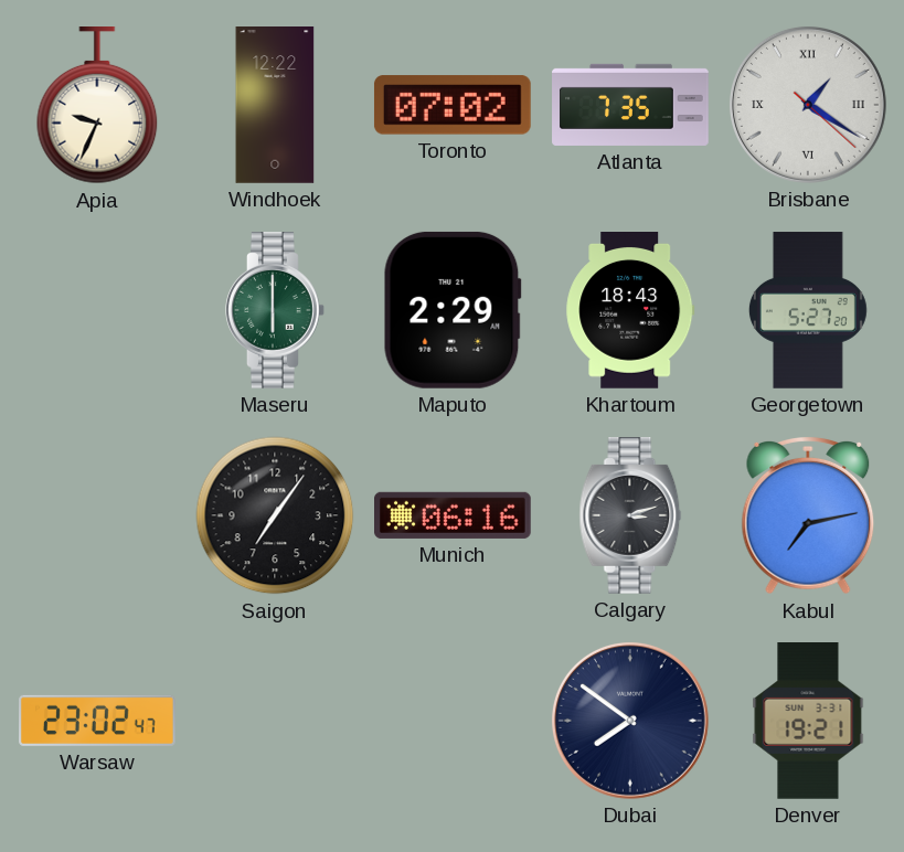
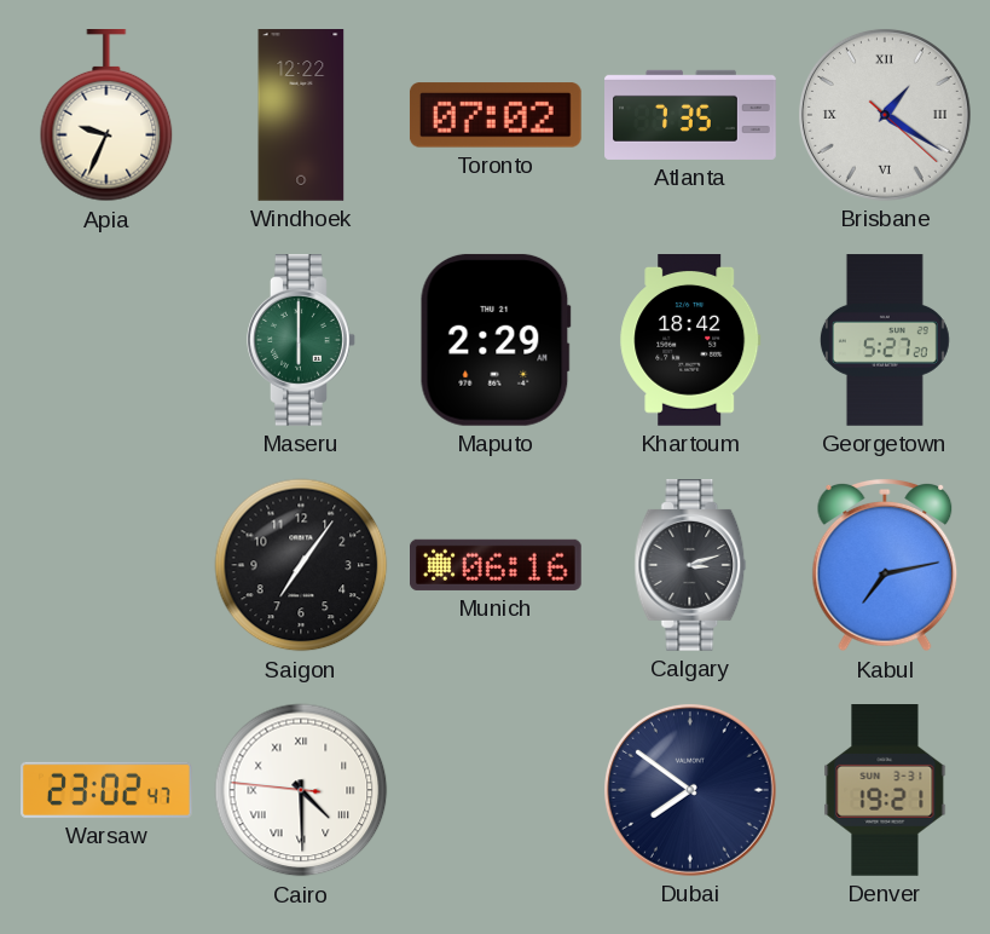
Khartoum: 18:43 -> 18:42
Cairo: none -> 4:29
